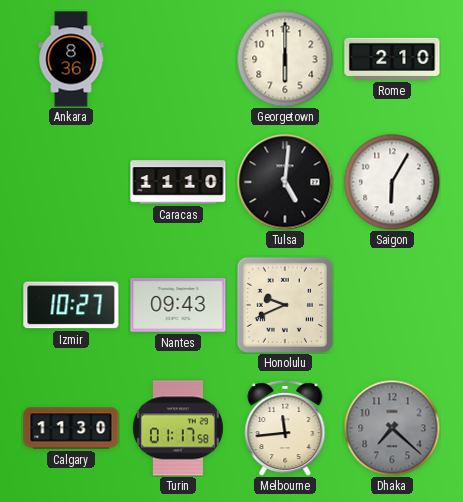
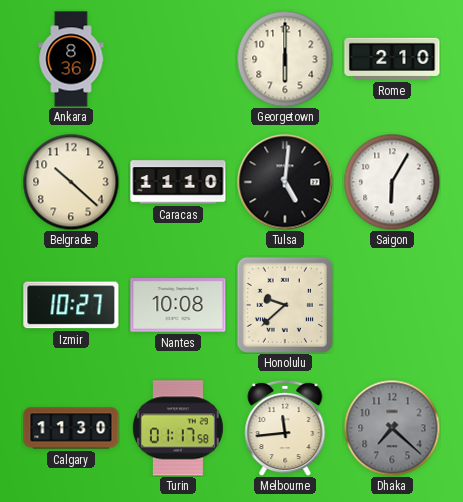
Belgrade: none -> 10:22
Nantes: 09:43 -> 10:08
Honolulu: 9:41 -> 9:38
